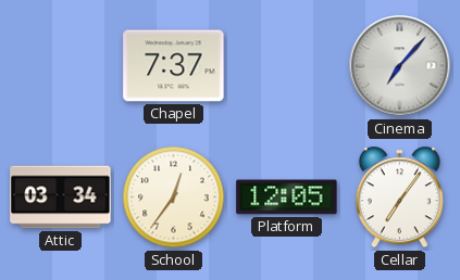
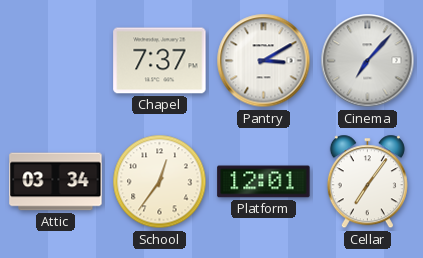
Pantry: none -> 3:10
Platform: 12:05 -> 12:01
